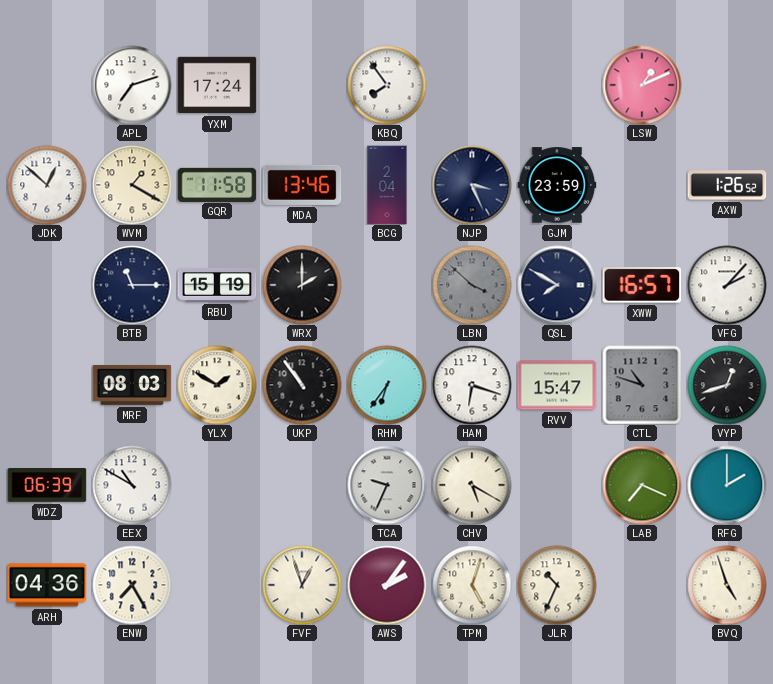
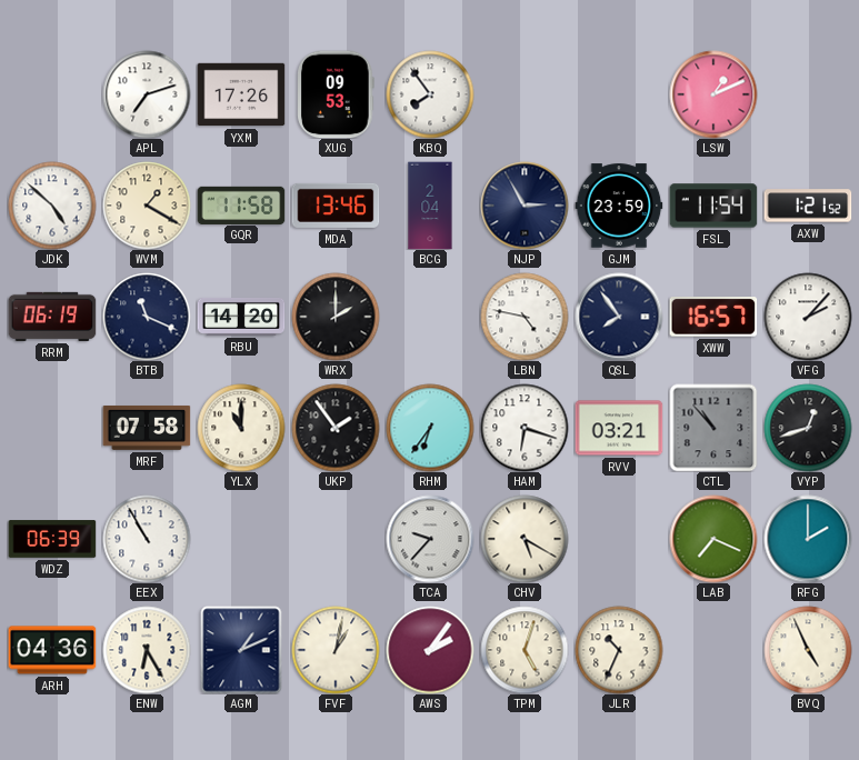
YXM: 17:24 -> 17:26
XUG: none -> 09:53
JDK: 12:52 -> 4:52
NJP: 3:26 -> 2:55
FSL: none -> 11:54
AXW: 1:26 -> 1:21
RRM: none -> 06:19
BTB: 11:15 -> 11:19
RBU: 15:19 -> 14:20
LBN: 3:52 -> 4:47
LBN dial: grey -> white
QSL: 7:50 -> 7:54
MRF: 08:03 -> 07:58
YLX: 1:50 -> 11:00
UKP: 10:54 -> 1:54
RVV: 15:47 -> 03:21
CTL: 10:48 -> 10:53
EEX: 10:50 -> 10:55
TCA: 9:34 -> 9:37
ENW: 7:25 -> 6:25
AGM: none -> 1:11
FVF: 12:57 -> 1:02
BVQ: 4:57 -> 4:56
